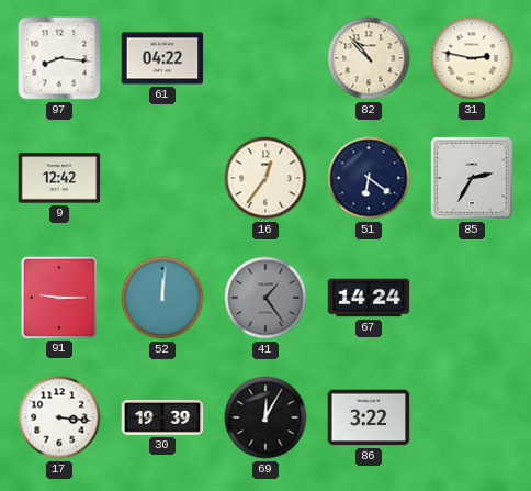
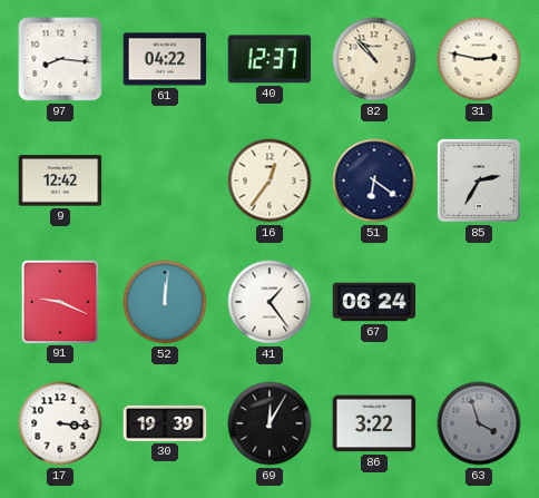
40: none -> 12:37
91: 9:15 -> 9:19
41 dial: grey -> white
67: 14:24 -> 06:24
63: none -> 3:57
